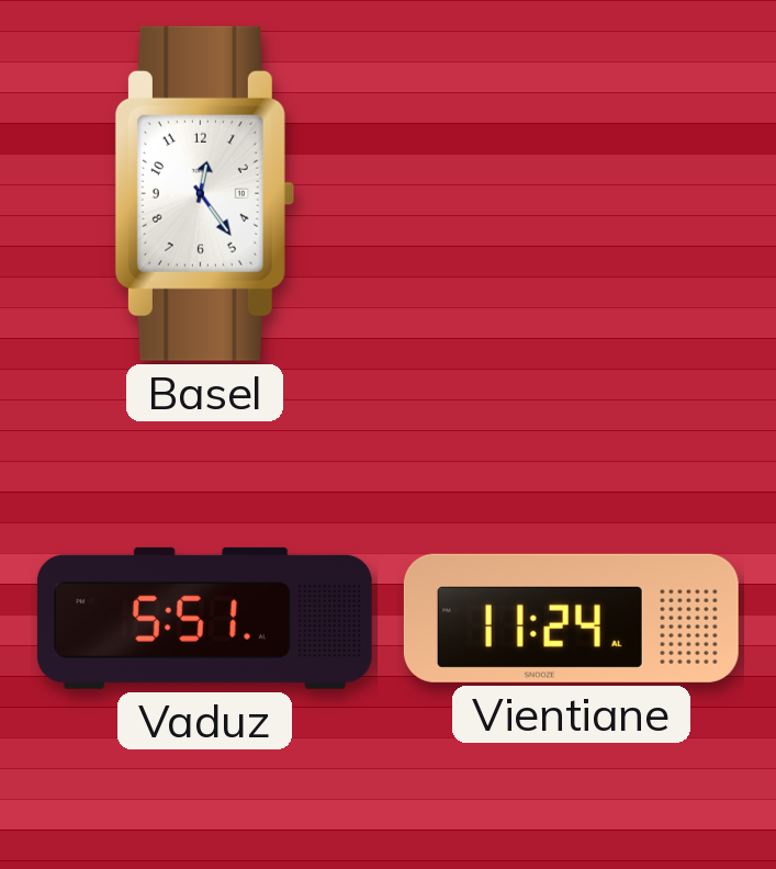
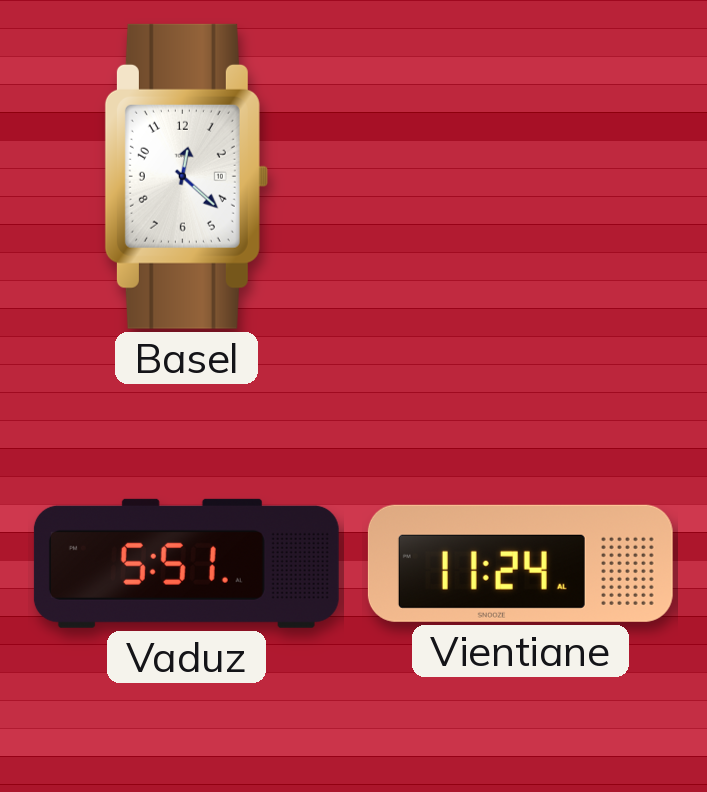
Basel: 12:24 -> 12:22
